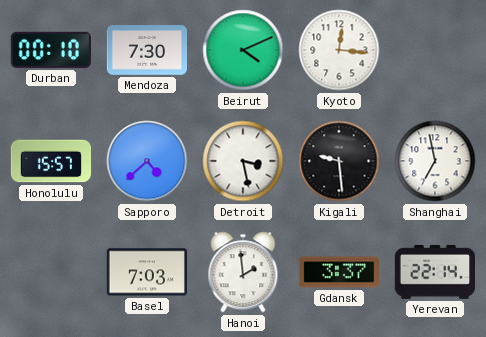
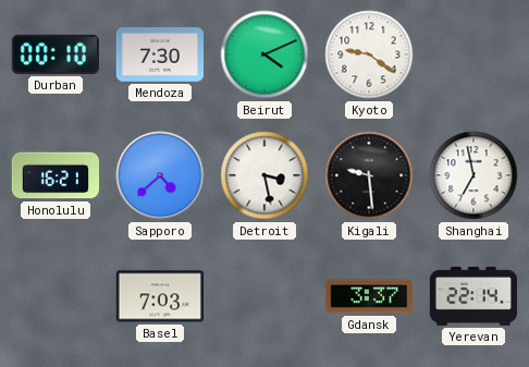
Kyoto: 12:16 -> 9:21
Honolulu: 15:57 -> 16:21
Hanoi: 1:59 -> none
